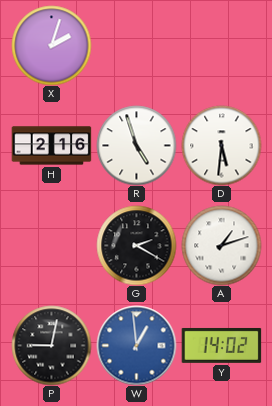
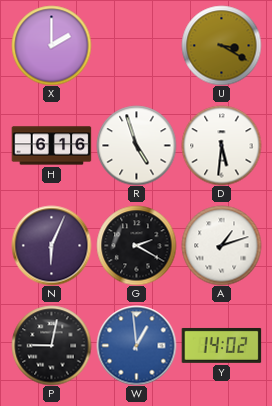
X: 2:03 -> 2:00
U: none -> 3:20
H: 2:16 -> 6:16
N: none -> 6:04
